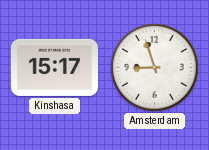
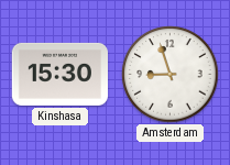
Kinshasa: 15:17 -> 15:30
